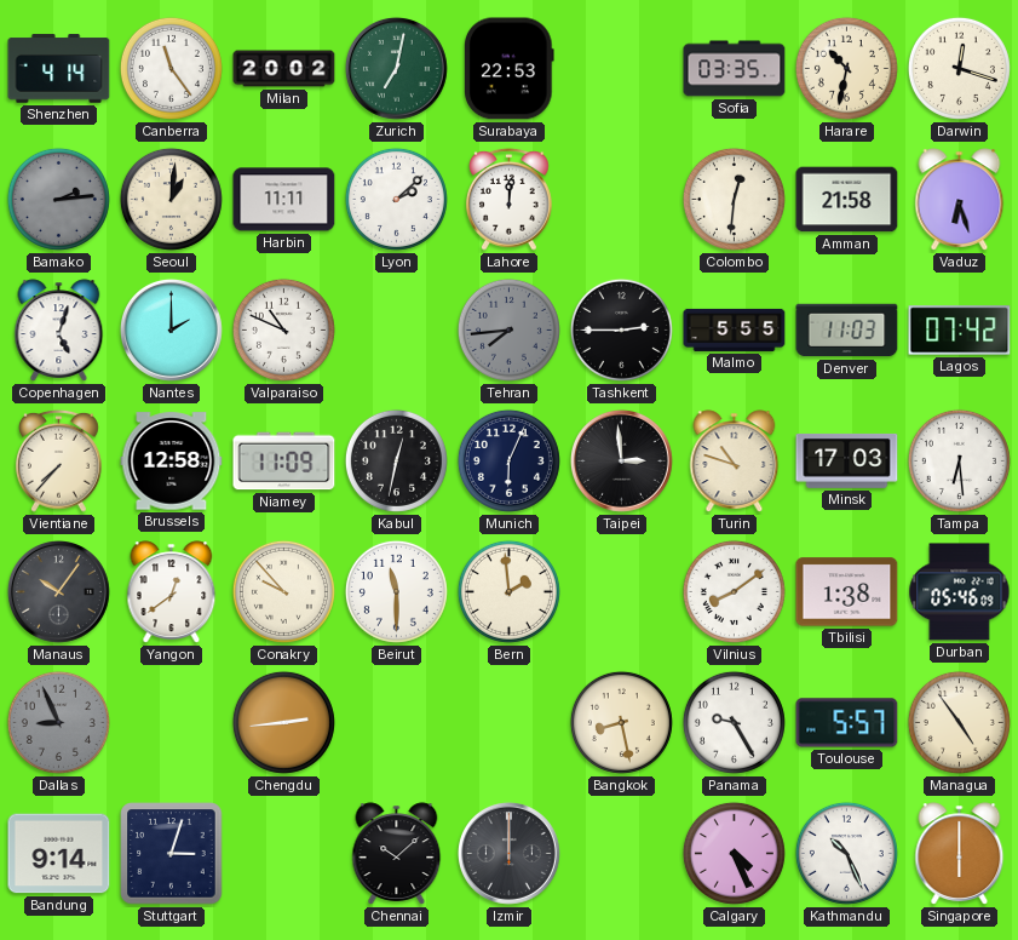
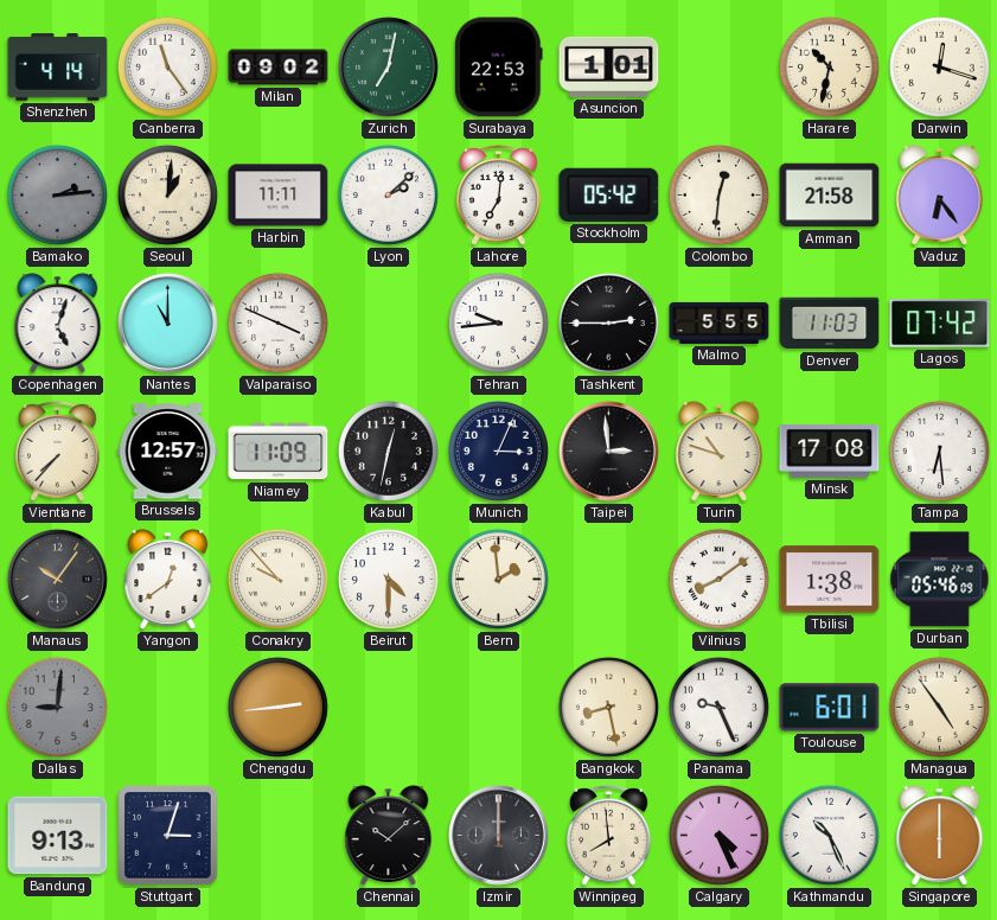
Milan: 20:02 -> 09:02
Asuncion: none -> 1:01
Sofia: 03:35 -> none
Lahore: 12:01 -> 7:01
Stockholm: none -> 05:42
Vaduz: 6:27 -> 6:24
Nantes: 2:00 -> 11:00
Valparaiso: 10:49 -> 3:49
Tehran: 7:44 -> 9:44
Tehran dial: grey -> white
Brussels: 12:58 -> 12:57
Munich: 6:04 -> 3:04
Minsk: 17:03 -> 17:08
Beirut: 11:30 -> 4:30
Dallas: 8:56 -> 9:01
Panama: 9:25 -> 9:26
Toulouse: 5:57 -> 6:01
Bandung: 9:14 -> 9:13
Winnipeg: none -> 7:59
